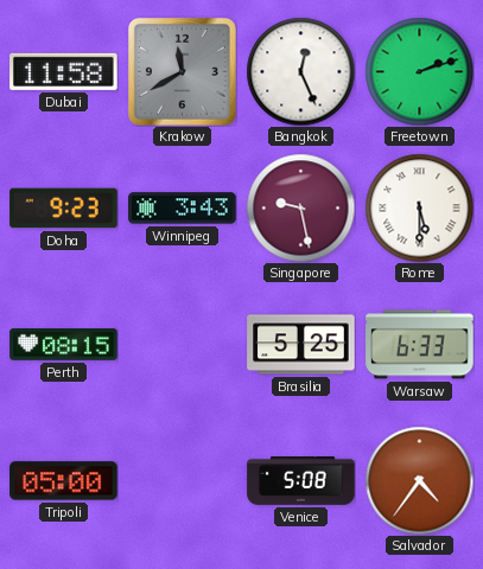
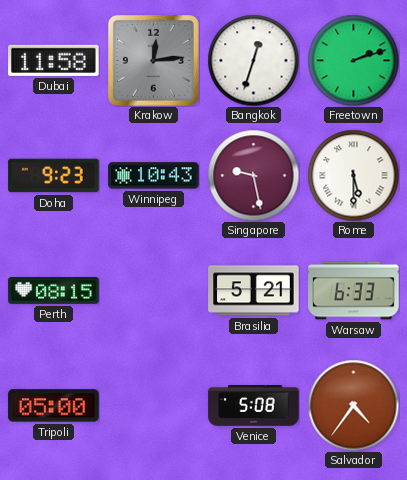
Krakow: 11:40 -> 12:14
Bangkok: 12:26 -> 12:33
Winnipeg: 3:43 -> 10:43
Brasilia: 5:25 -> 5:21
